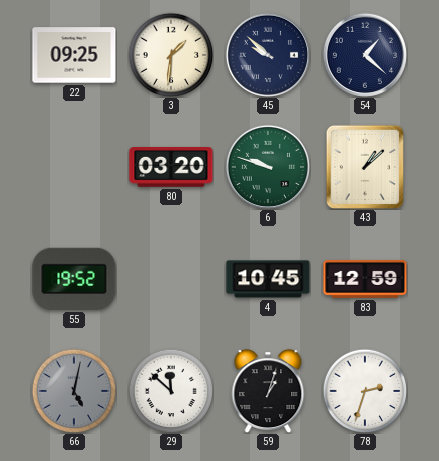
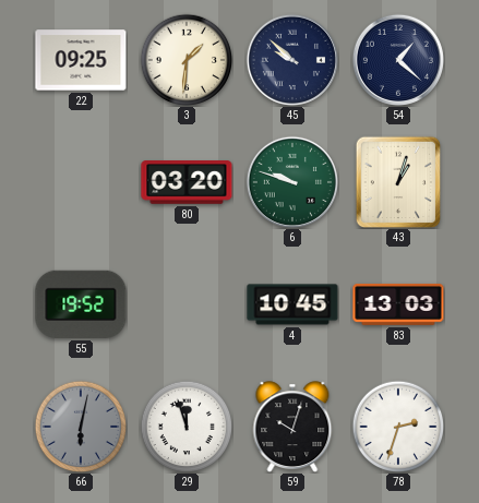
43: 1:08 -> 1:03
83: 12:59 -> 13:03
66: 5:02 -> 6:02
29: 11:52 -> 11:57
59: 1:03 -> 10:03
